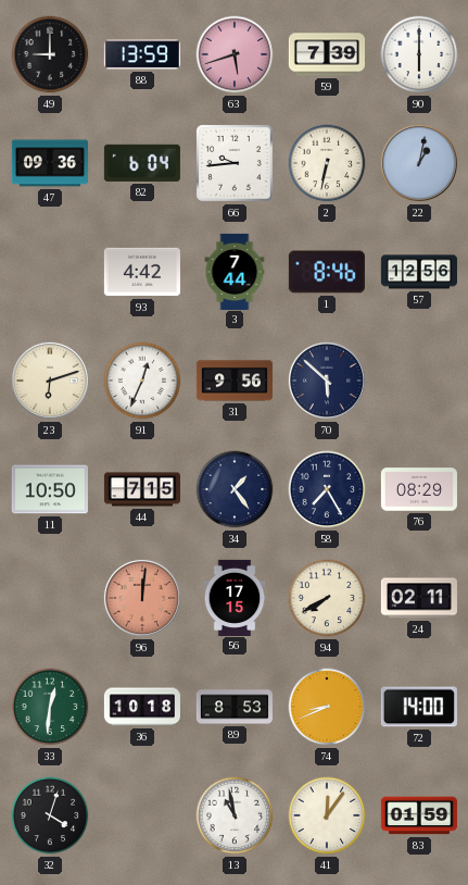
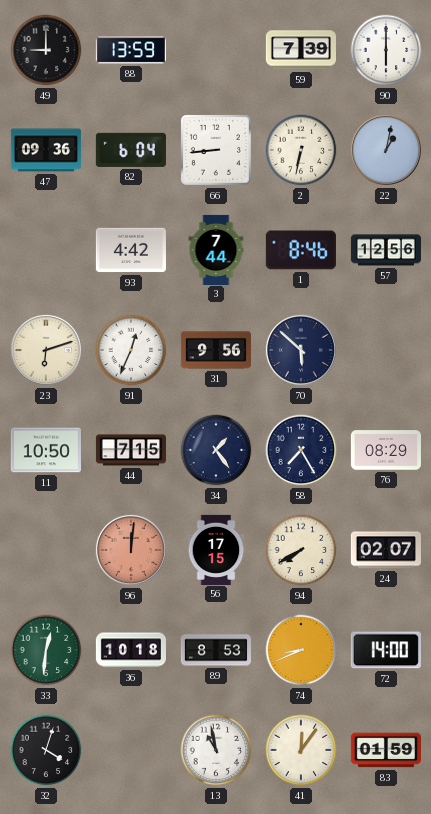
63: 5:42 -> none
66: 9:44 -> 8:44
24: 02:11 -> 02:07
